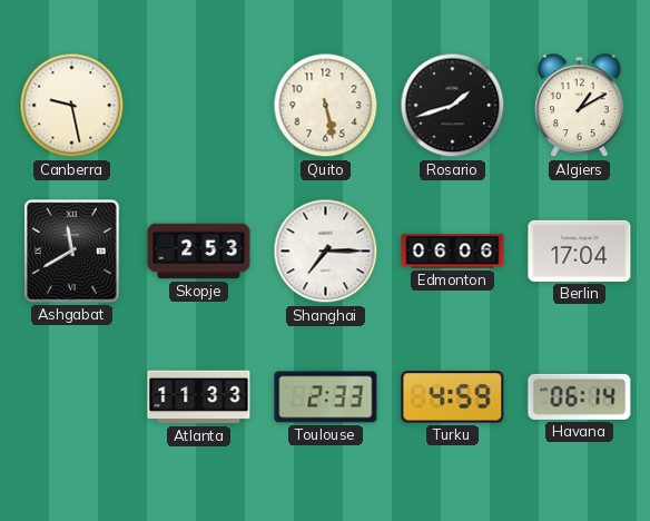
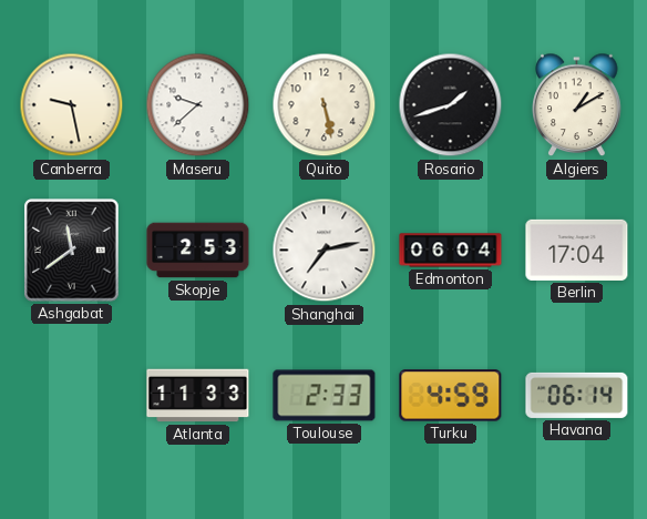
Maseru: none -> 9:38
Ashgabat: 11:40 -> 11:39
Shanghai: 7:15 -> 7:13
Edmonton: 06:06 -> 06:04
